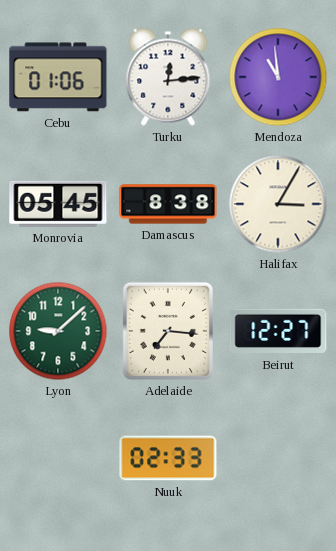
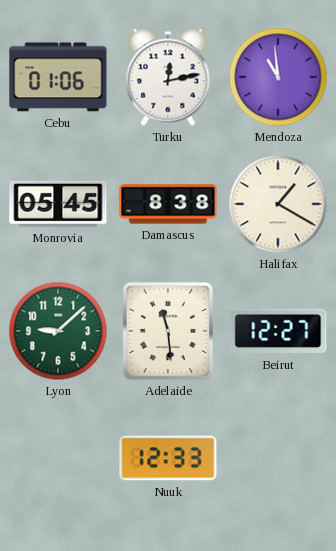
Turku: 12:14 -> 12:13
Halifax: 3:05 -> 1:20
Adelaide: 7:16 -> 11:29
Nuuk: 02:33 -> 12:33
